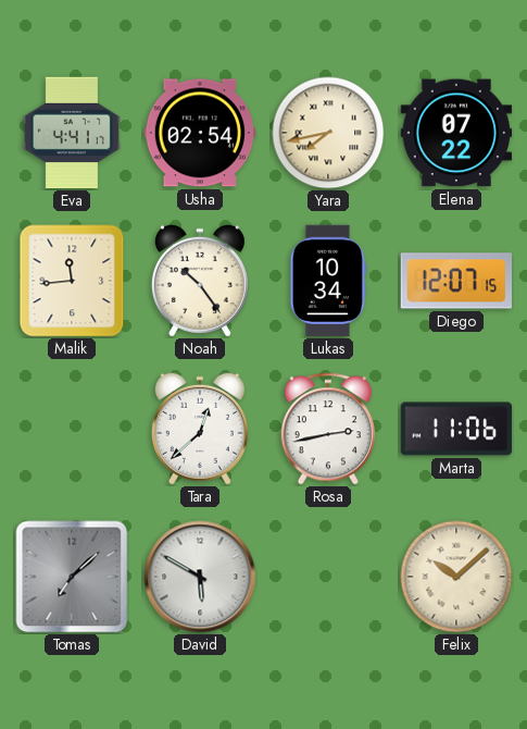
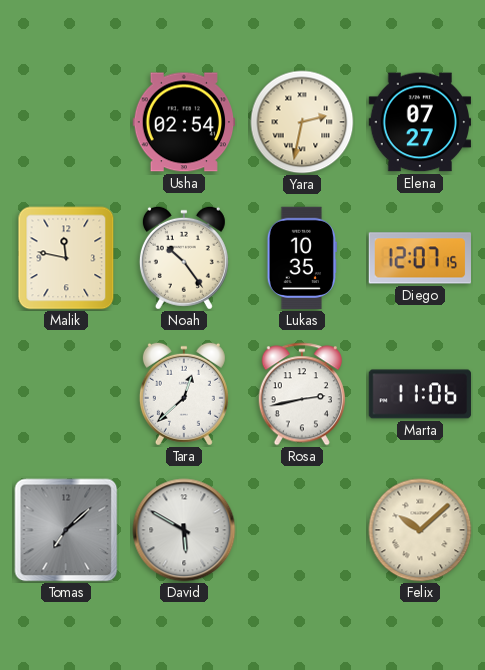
Eva: 4:41 -> none
Yara: 7:43 -> 2:32
Elena: 07:22 -> 07:27
Malik: 11:44 -> 11:47
Lukas: 10:34 -> 10:35
